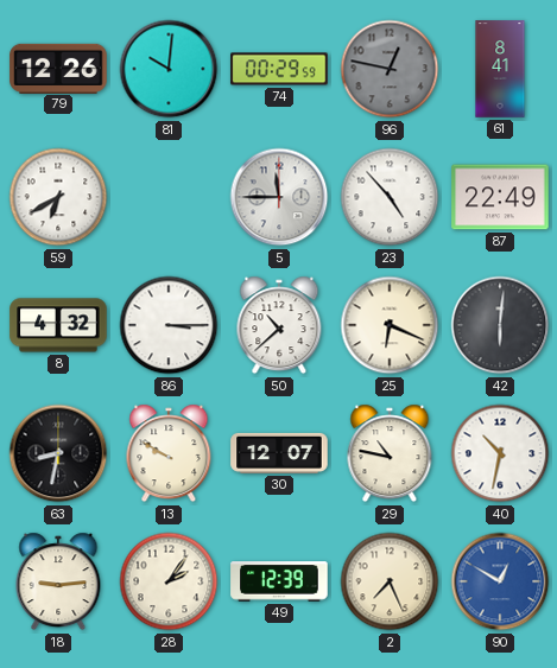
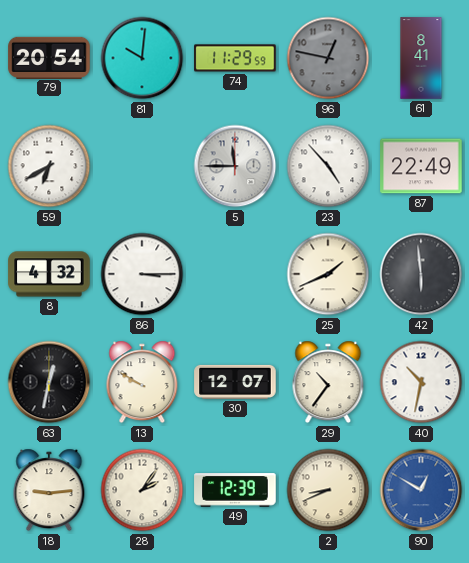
79: 12:26 -> 20:54
74: 00:29 -> 11:29
50: 10:38 -> none
25: 6:19 -> 1:41
42: 6:01 -> 5:59
63: 8:32 -> 12:32
29: 10:47 -> 10:36
2: 7:26 -> 8:41
